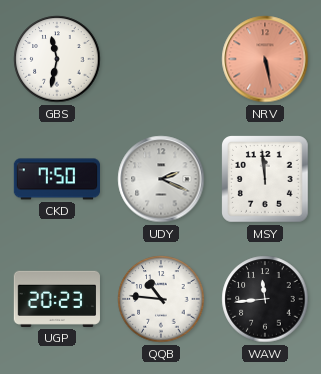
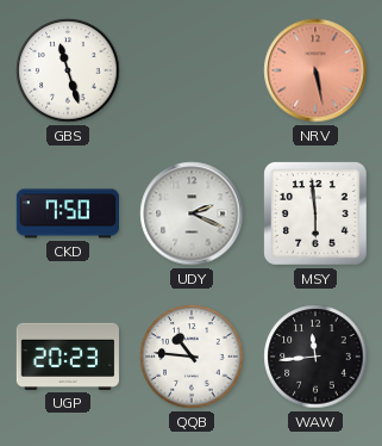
GBS: 11:32 -> 11:27
MSY: 11:59 -> 5:59
